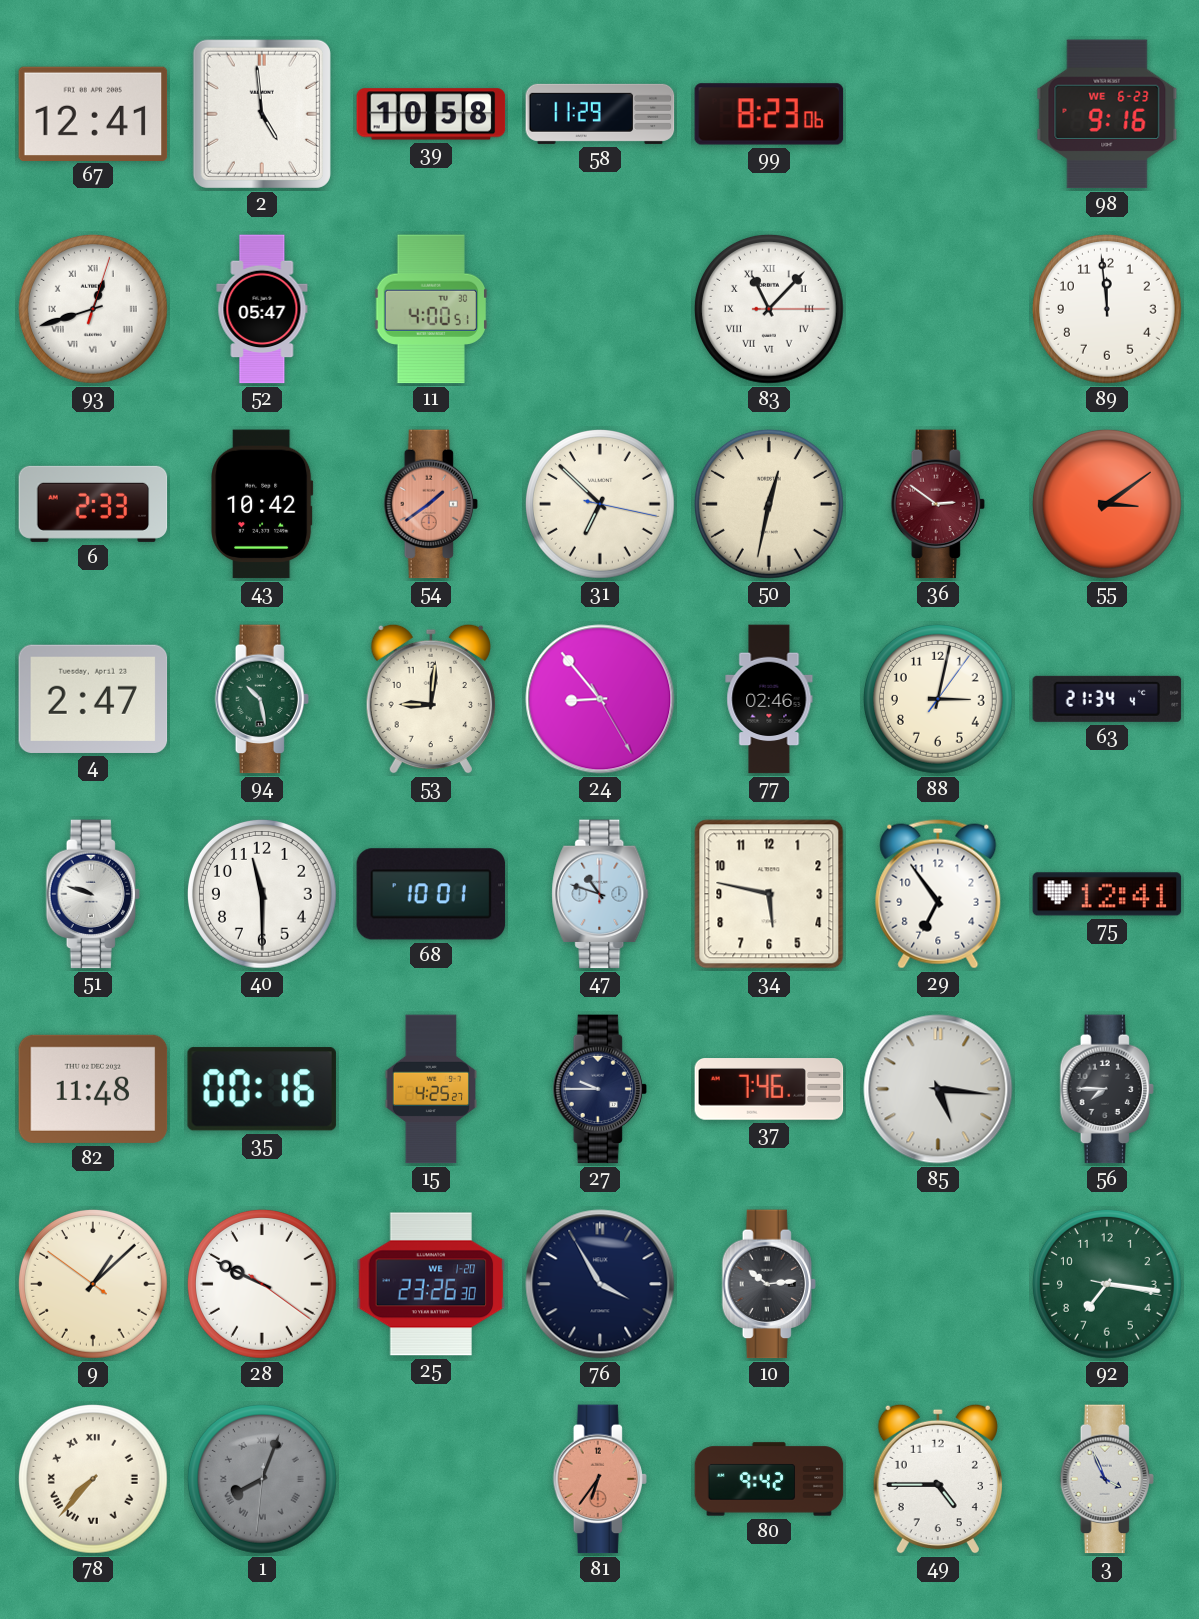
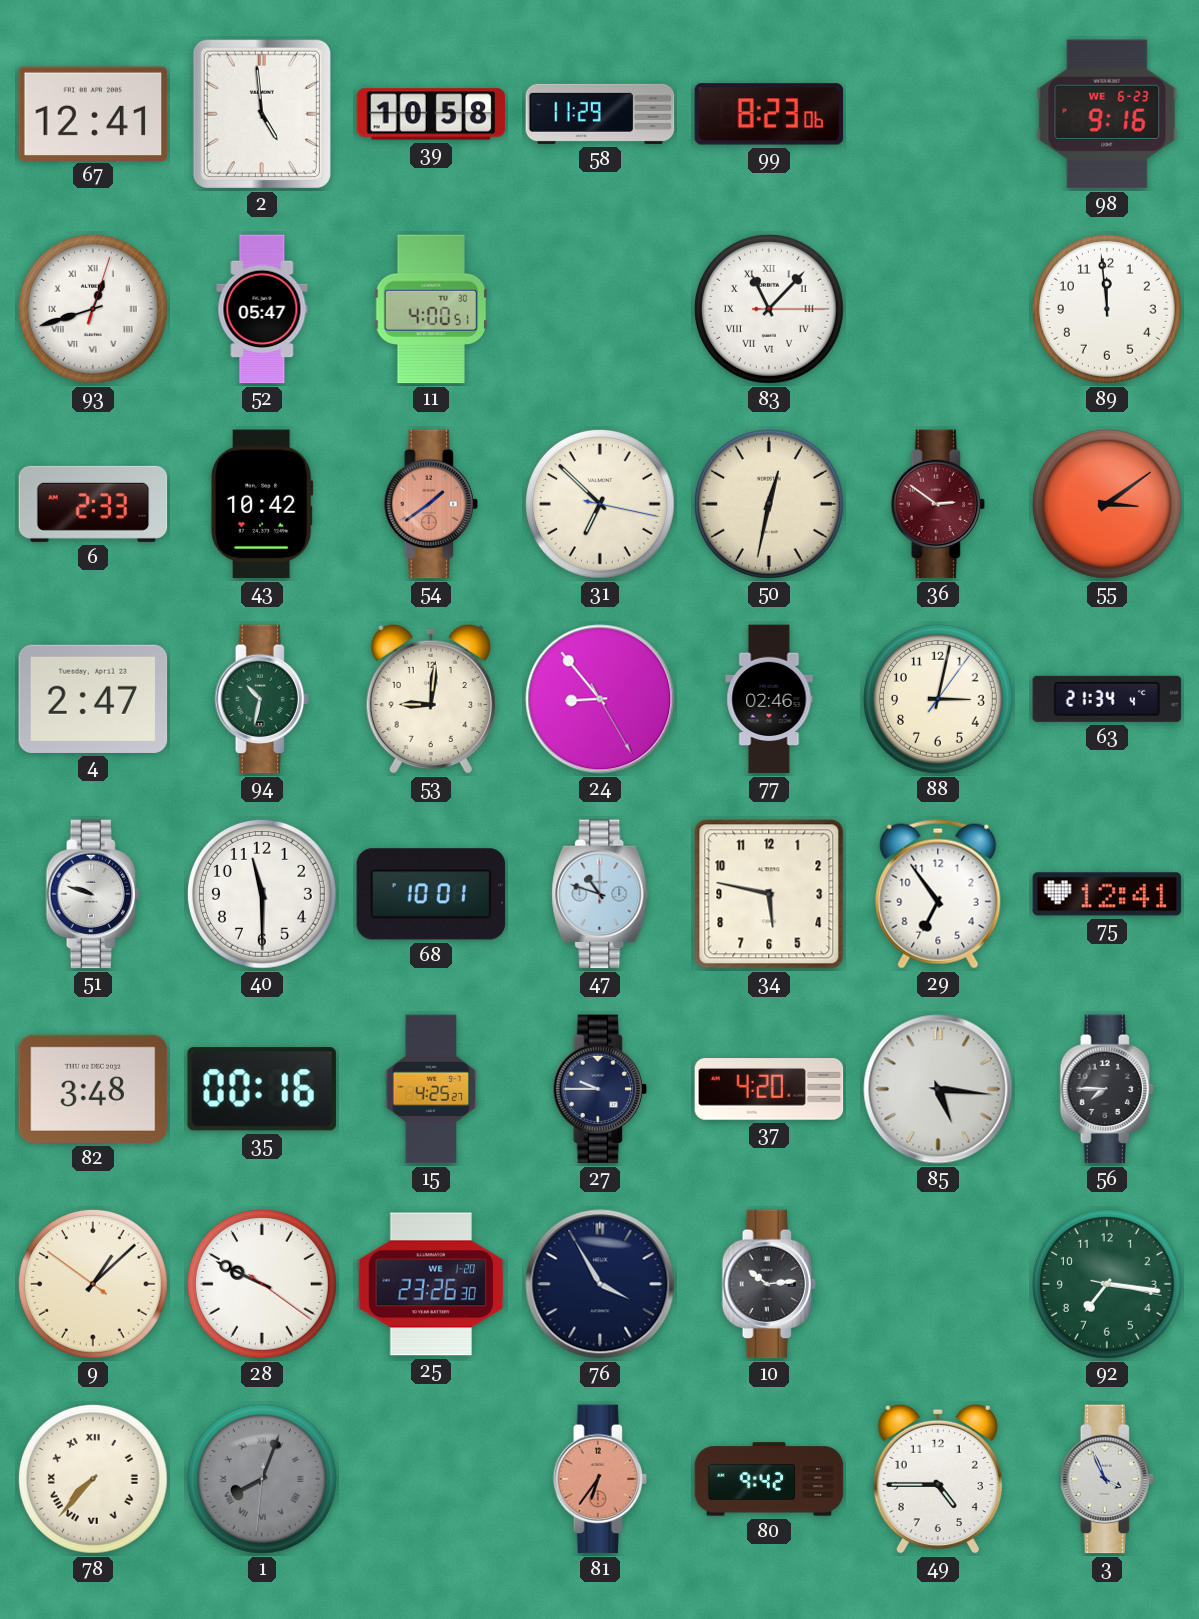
94: 10:28 -> 10:32
82: 11:48 -> 3:48
37: 7:46 -> 4:20
